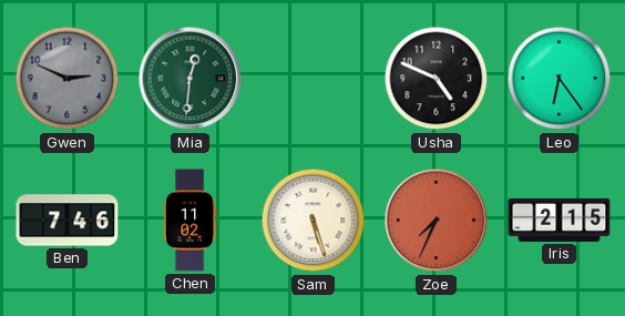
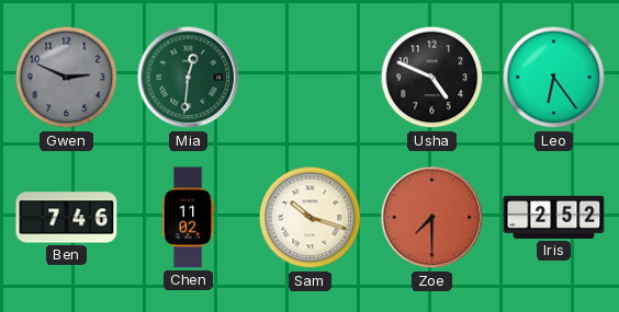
Sam: 5:27 -> 10:18
Zoe: 7:34 -> 7:30
Iris: 2:15 -> 2:52
